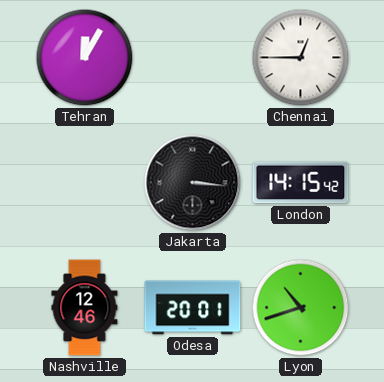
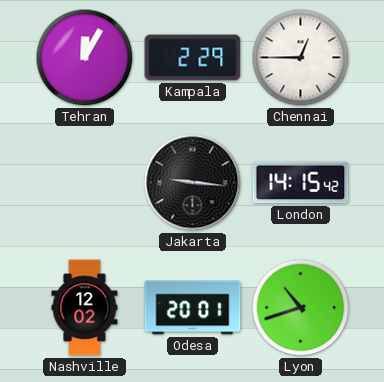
Kampala: none -> 2:29
Jakarta: 3:16 -> 9:16
Nashville: 12:46 -> 12:02
